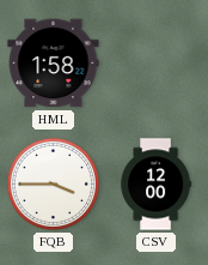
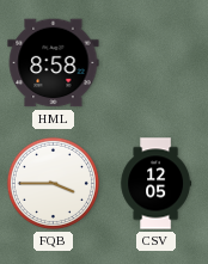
HML: 1:58 -> 8:58
CSV: 12:00 -> 12:05
